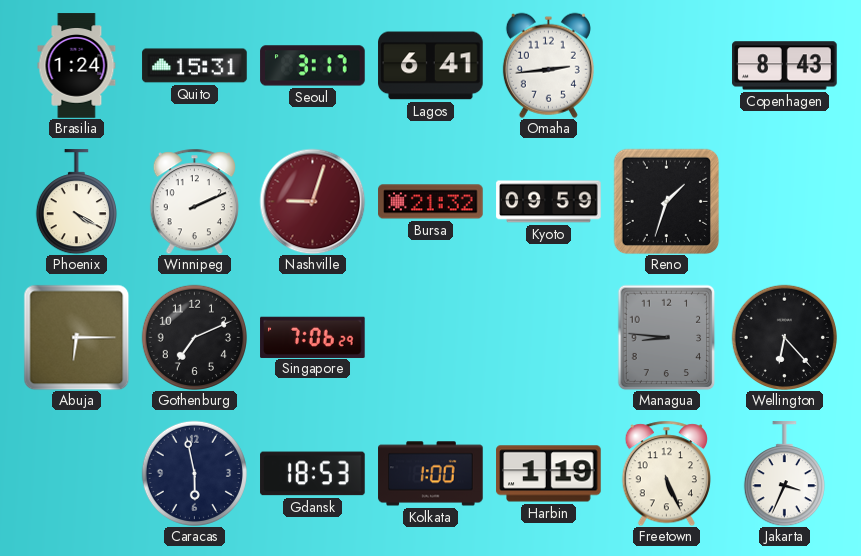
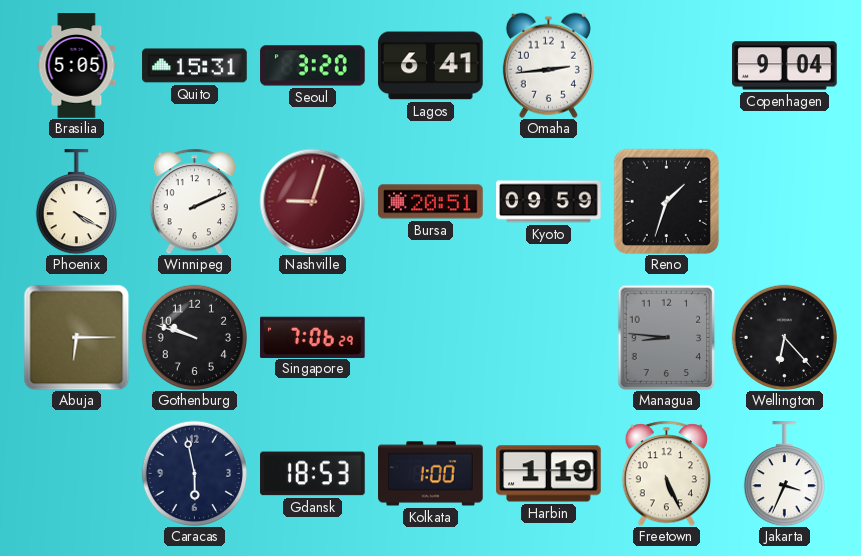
Brasilia: 1:24 -> 5:05
Seoul: 3:17 -> 3:20
Copenhagen: 8:43 -> 9:04
Bursa: 21:32 -> 20:51
Gothenburg: 7:11 -> 9:48
